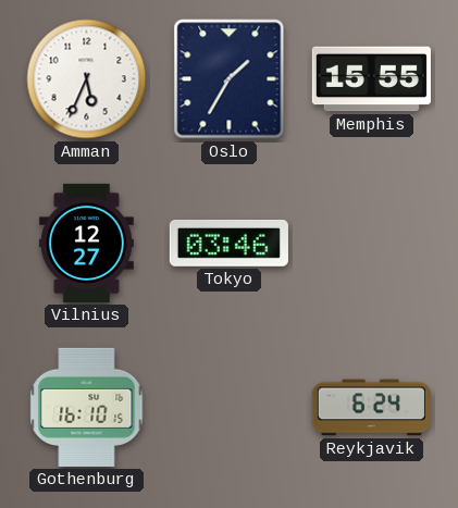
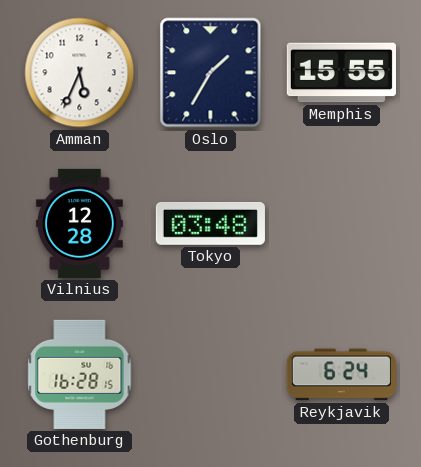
Vilnius: 12:27 -> 12:28
Tokyo: 03:46 -> 03:48
Gothenburg: 16:10 -> 16:28
